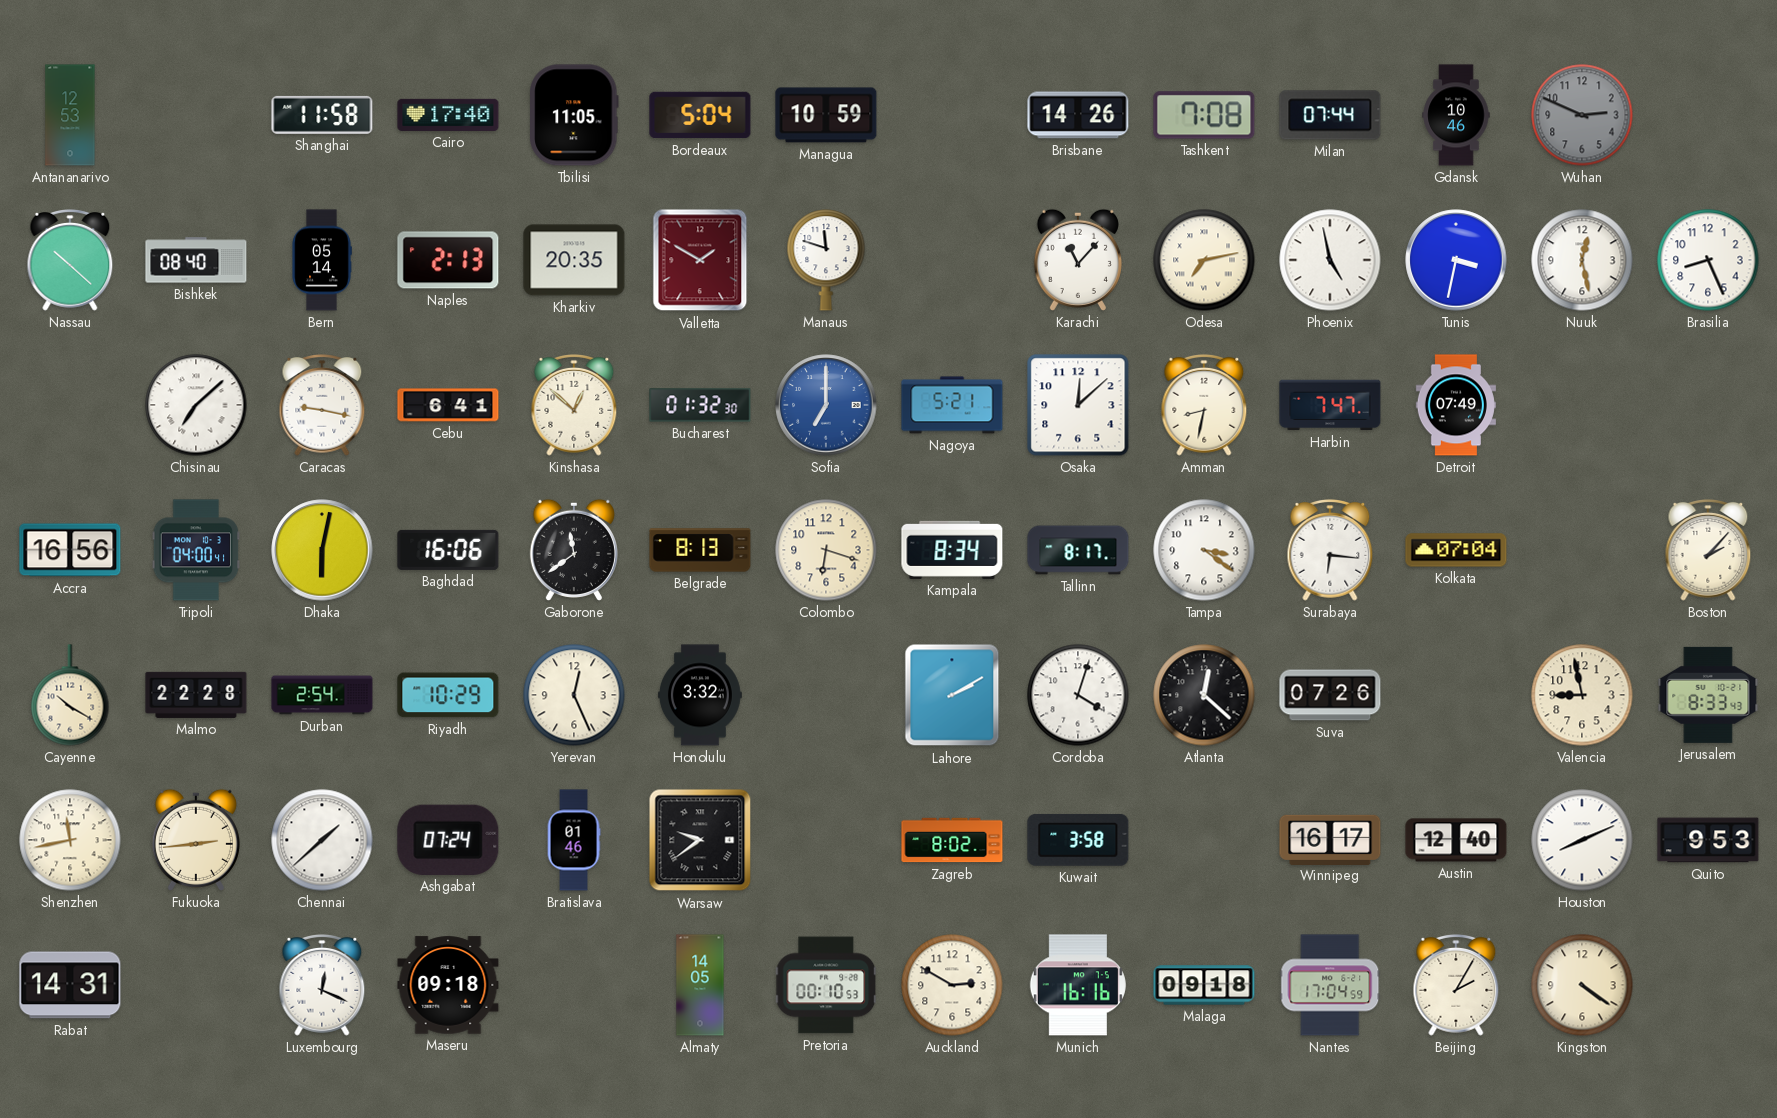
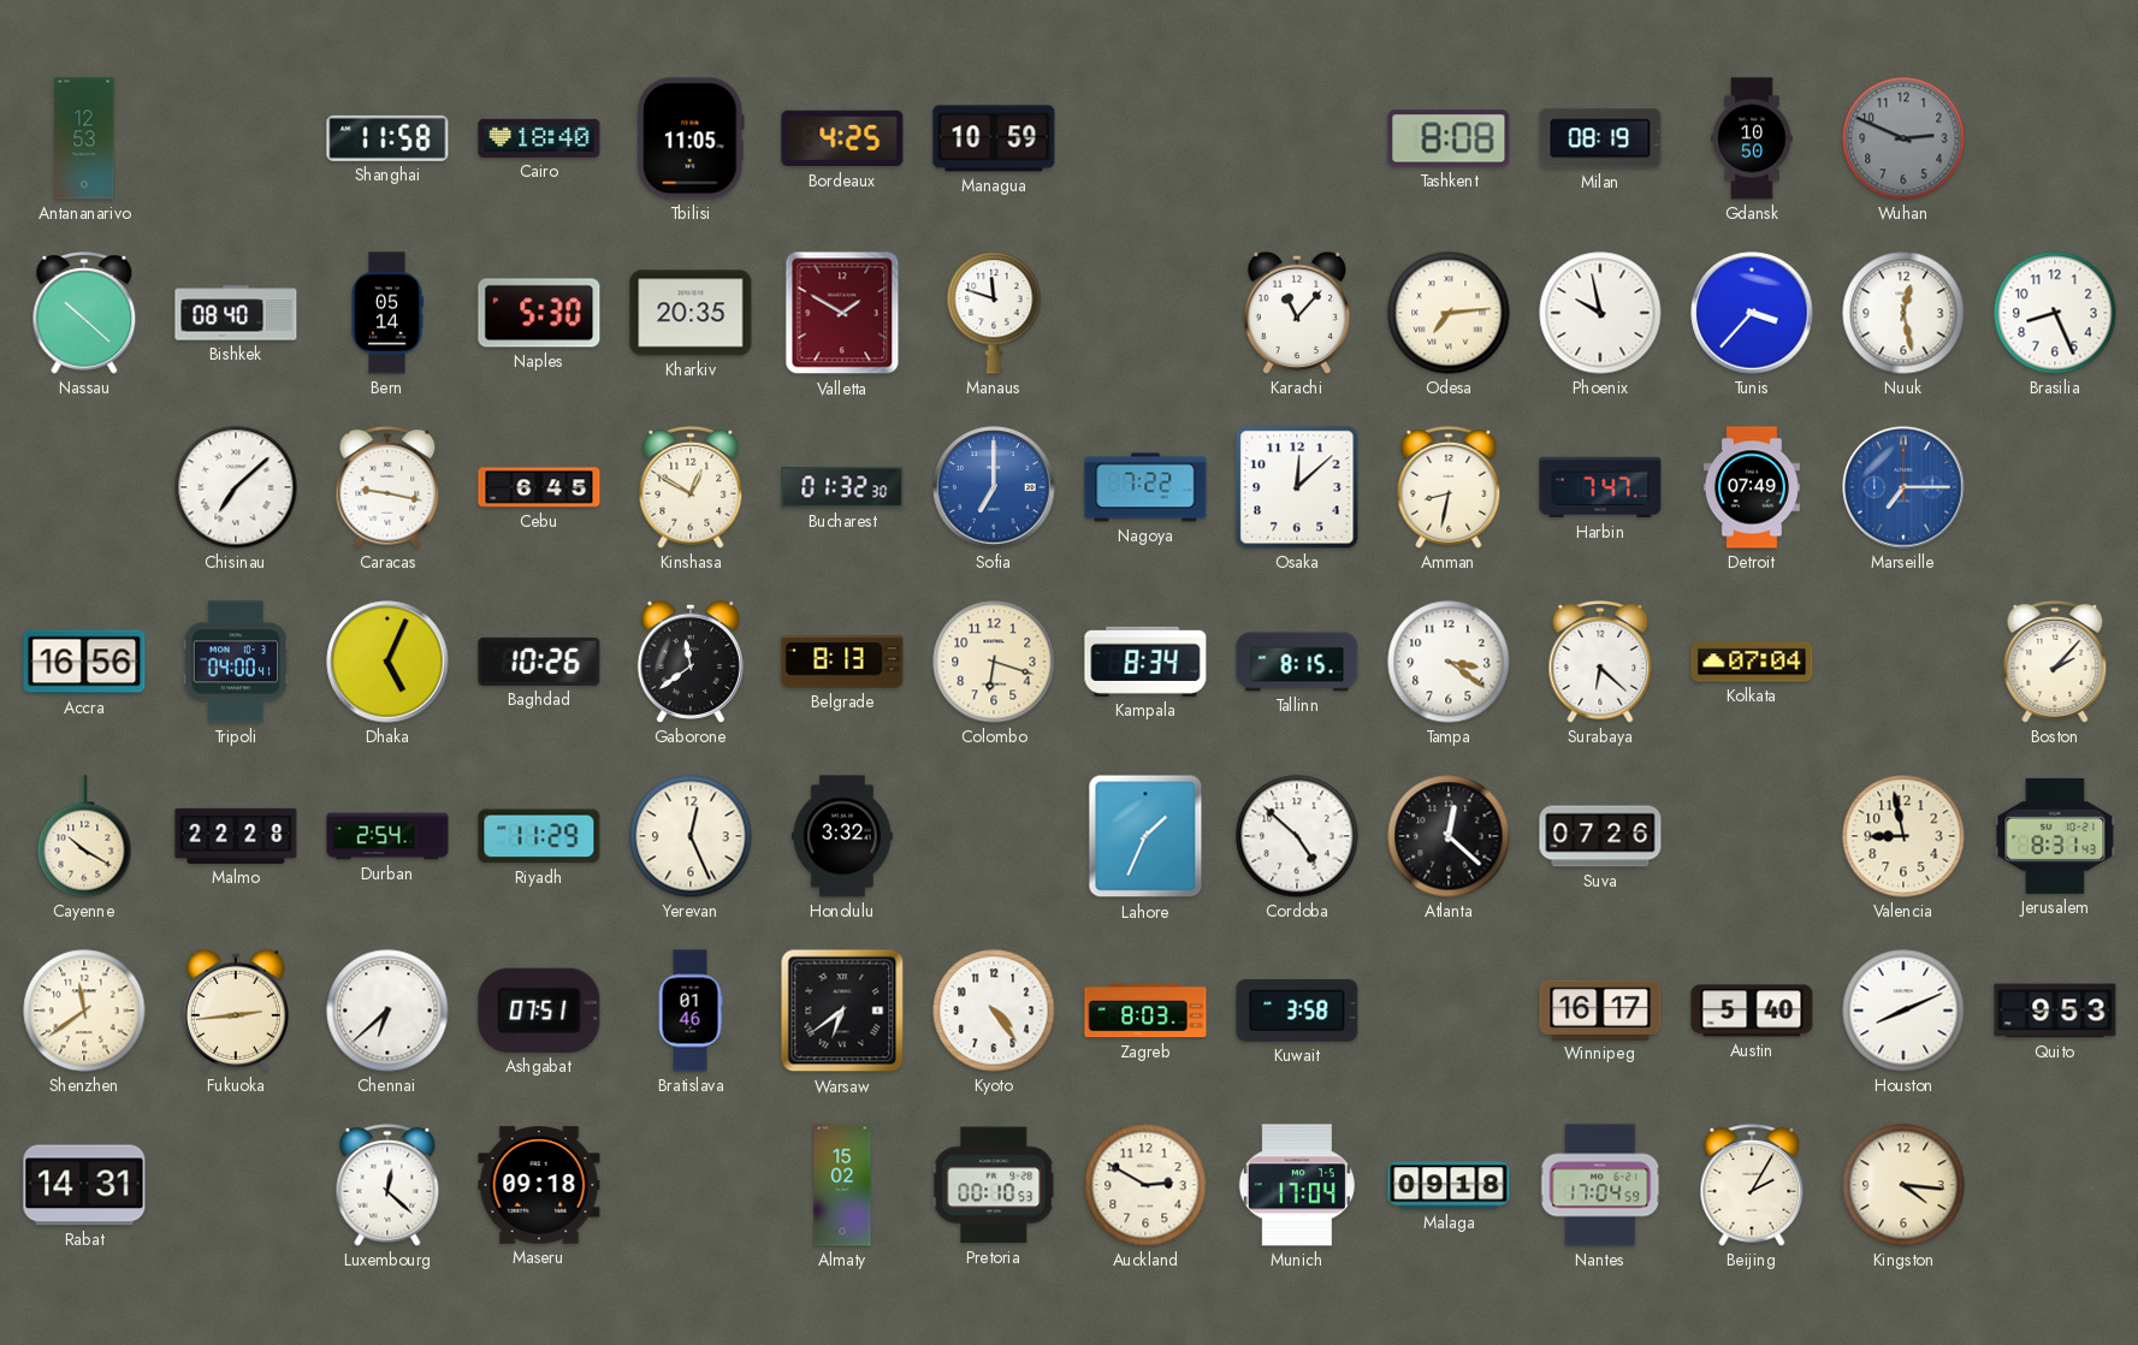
Cairo: 17:40 -> 18:40
Bordeaux: 5:04 -> 4:25
Brisbane: 14:26 -> none
Tashkent: 7:08 -> 8:08
Milan: 07:44 -> 08:19
Gdansk: 10:46 -> 10:50
Naples: 2:13 -> 5:30
Odesa: 7:13 -> 7:14
Phoenix: 4:58 -> 9:58
Tunis: 3:32 -> 3:37
Cebu: 6:41 -> 6:45
Kinshasa: 12:52 -> 12:50
Nagoya: 5:21 -> 7:22
Marseille: none -> 7:15
Dhaka: 6:02 -> 5:04
Baghdad: 16:06 -> 10:26
Tallinn: 8:17 -> 8:15
Surabaya: 6:16 -> 6:22
Riyadh: 10:29 -> 11:29
Lahore: 2:10 -> 1:34
Cordoba: 4:03 -> 4:52
Jerusalem: 8:33 -> 8:31
Shenzhen: 11:43 -> 11:39
Chennai: 1:38 -> 6:38
Ashgabat: 07:24 -> 07:51
Warsaw: 9:39 -> 6:39
Kyoto: none -> 4:24
Zagreb: 8:02 -> 8:03
Austin: 12:40 -> 5:40
Luxembourg: 12:19 -> 12:22
Almaty: 14:05 -> 15:02
Munich: 16:16 -> 17:04
Kingston: 4:21 -> 4:16
